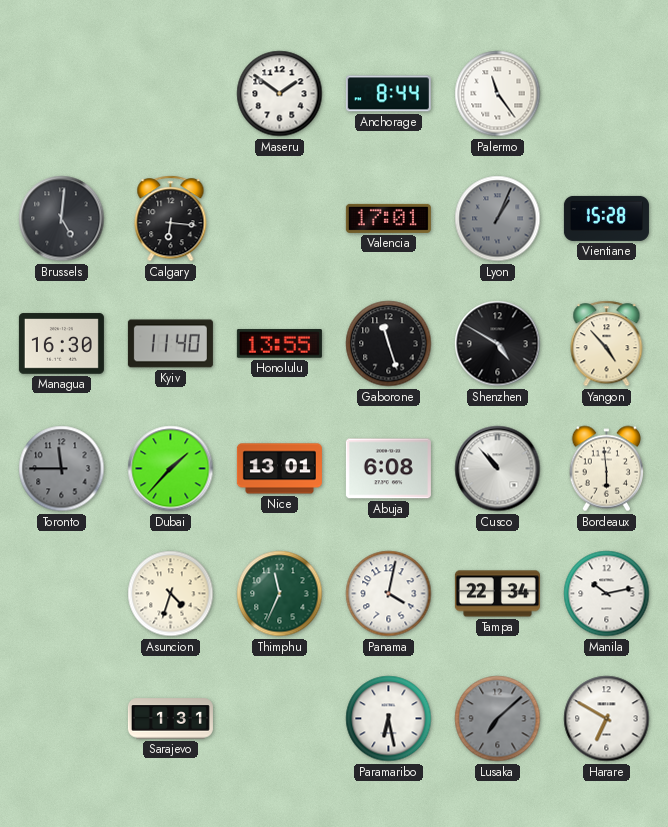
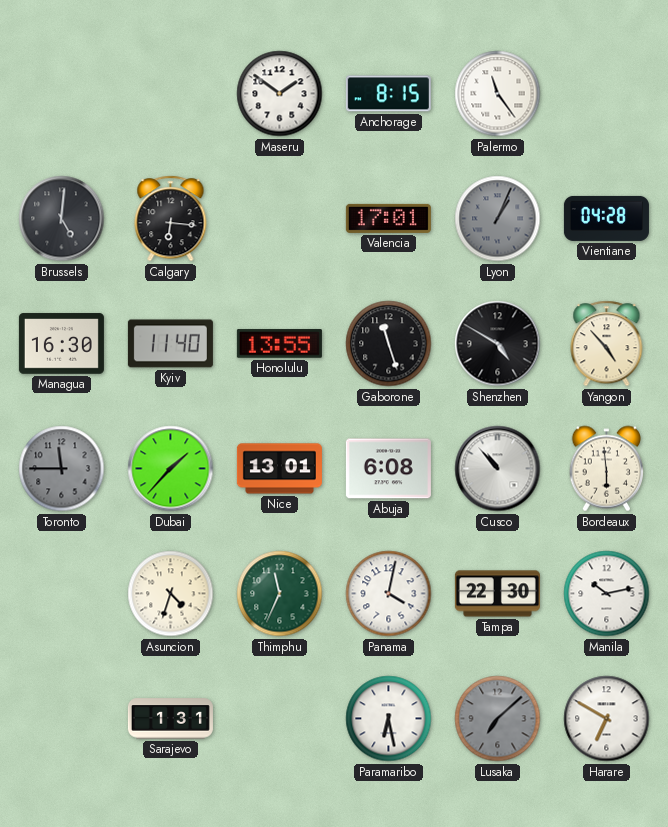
Anchorage: 8:44 -> 8:15
Vientiane: 15:28 -> 04:28
Tampa: 22:34 -> 22:30
